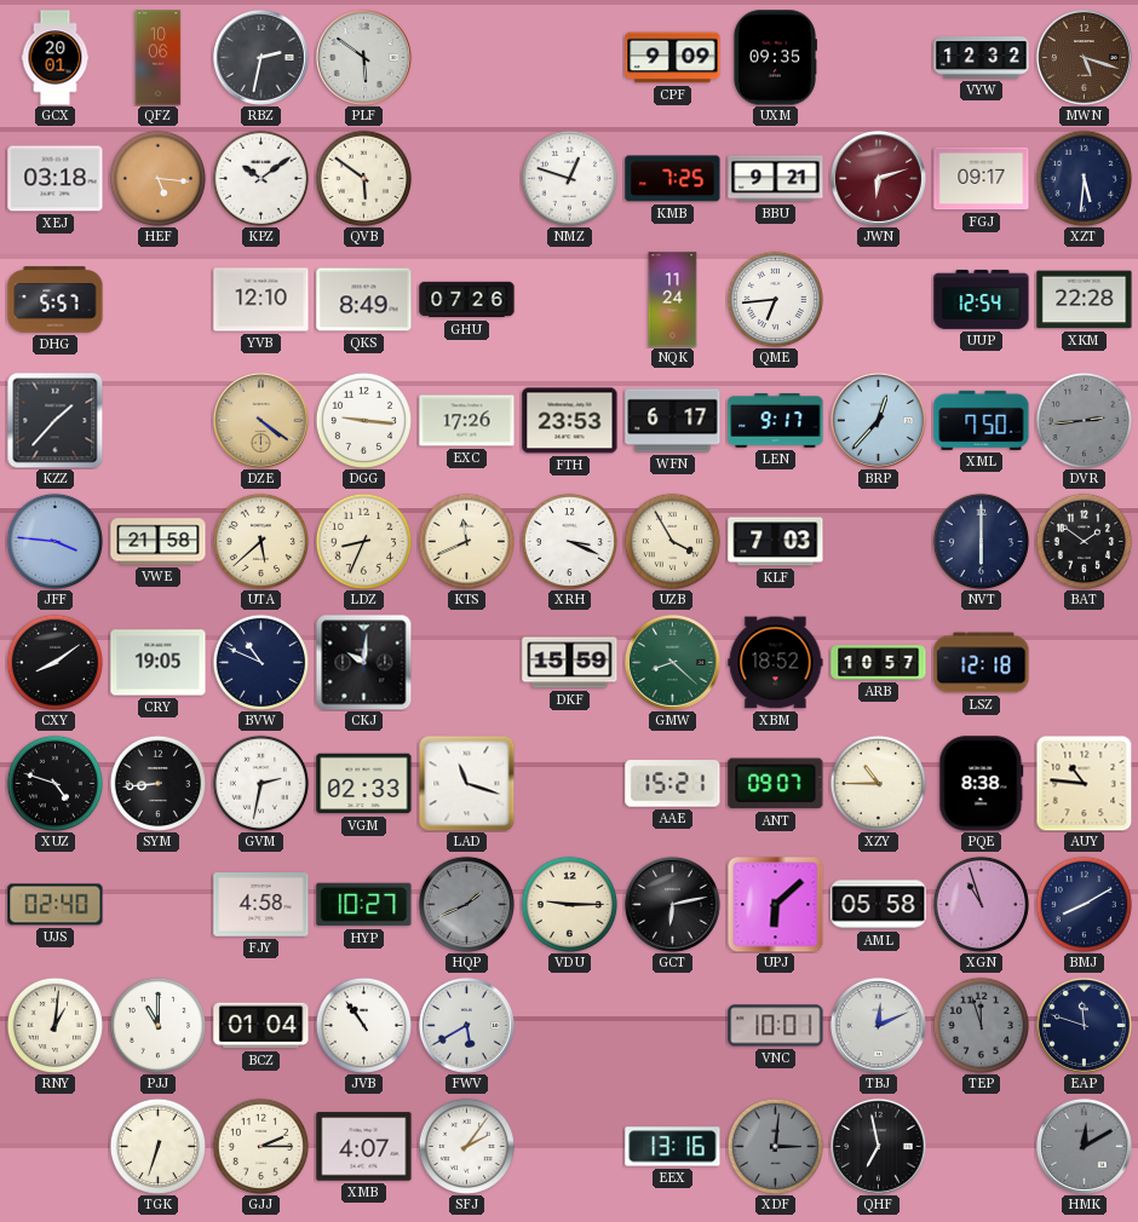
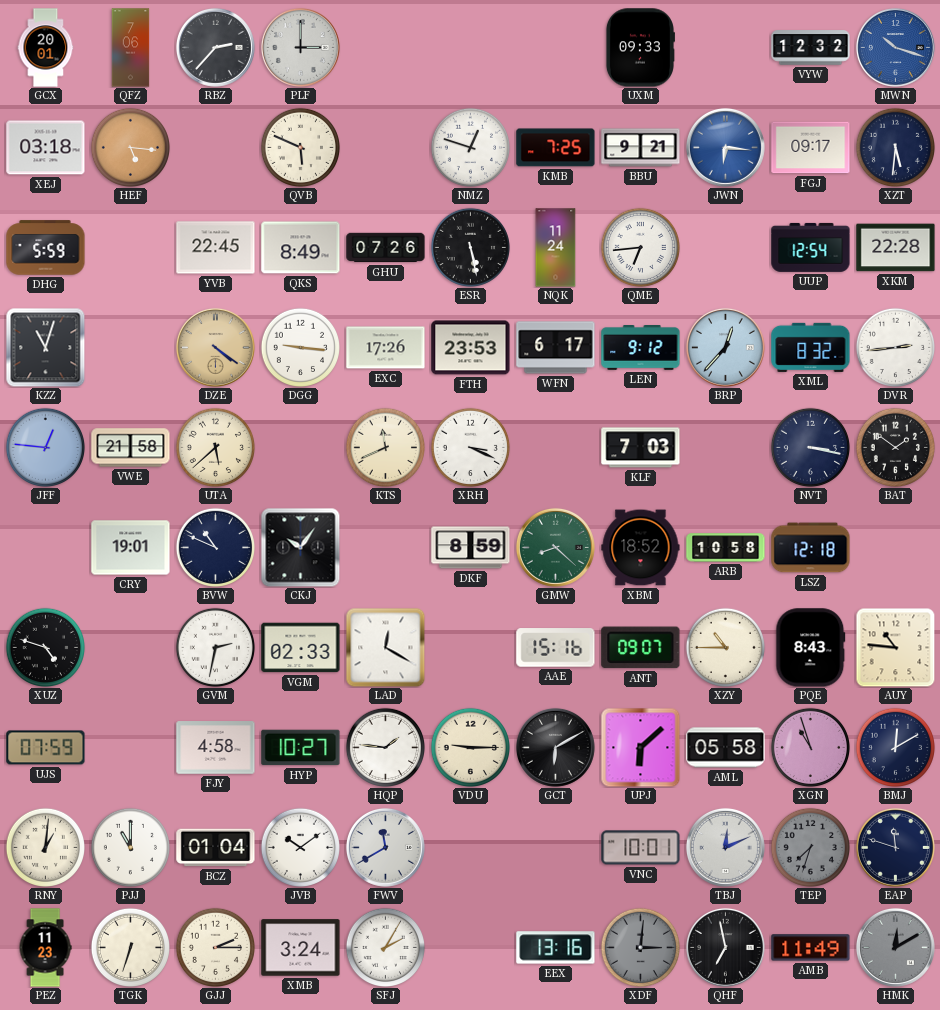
QFZ: 10:06 -> 7:06
RBZ: 2:32 -> 2:37
PLF: 5:51 -> 3:00
CPF: 9:09 -> none
UXM: 09:35 -> 09:33
MWN: 5:18 -> 10:18
MWN dial: brown -> blue
KPZ: 10:09 -> none
QVB: 5:51 -> 5:49
JWN: 6:12 -> 6:16
JWN dial: burgundy -> blue
DHG: 5:57 -> 5:59
YVB: 12:10 -> 22:45
ESR: none -> 5:28
KZZ: 1:37 -> 11:03
LEN: 9:17 -> 9:12
XML: 7:50 -> 8:32
DVR dial: grey -> white
JFF: 3:46 -> 12:46
LDZ: 8:34 -> none
UZB: 3:55 -> none
NVT: 6:00 -> 3:17
CXY: 8:09 -> none
CRY: 19:05 -> 19:01
CKJ: 10:01 -> 10:06
DKF: 15:59 -> 8:59
ARB: 10:57 -> 10:58
SYM: 8:44 -> none
LAD: 11:18 -> 12:20
AAE: 15:21 -> 15:16
PQE: 8:38 -> 8:43
UJS: 02:40 -> 07:59
HQP: 1:41 -> 1:46
HQP dial: grey -> white
GCT: 6:13 -> 6:10
BMJ: 8:10 -> 12:10
JVB: 10:54 -> 10:09
FWV: 5:40 -> 11:40
TEP: 11:57 -> 7:33
PEZ: none -> 11:23
XMB: 4:07 -> 3:24
SFJ: 2:06 -> 2:05
AMB: none -> 11:49
